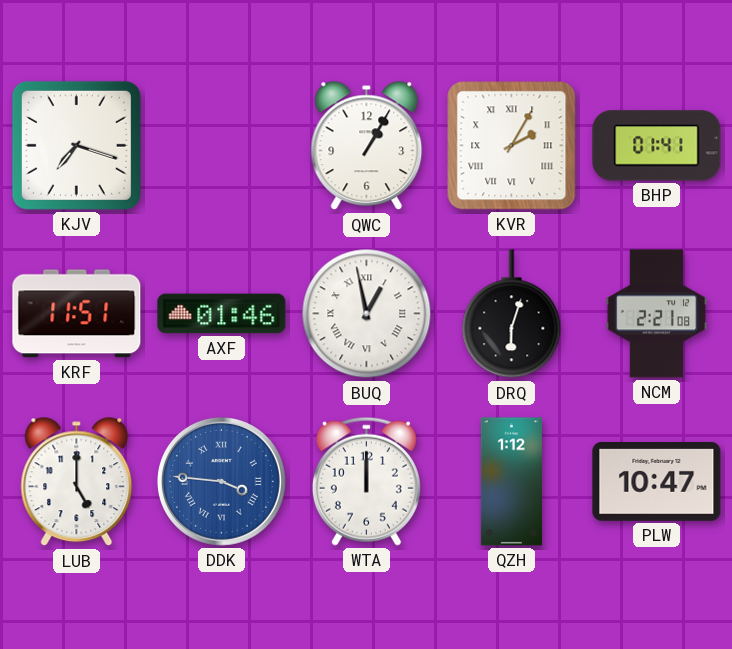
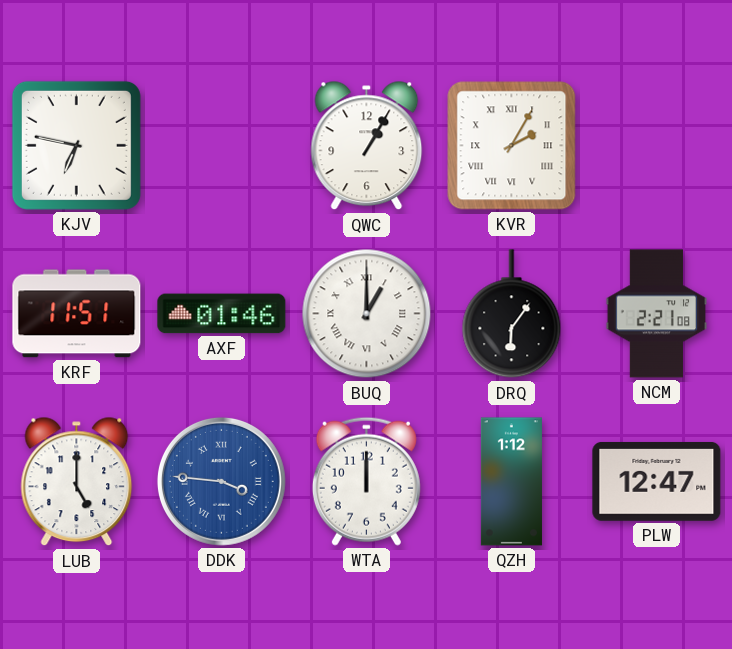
KJV: 7:18 -> 6:47
BHP: 01:41 -> none
BUQ: 12:58 -> 1:00
DRQ: 6:03 -> 6:06
PLW: 10:47 -> 12:47
